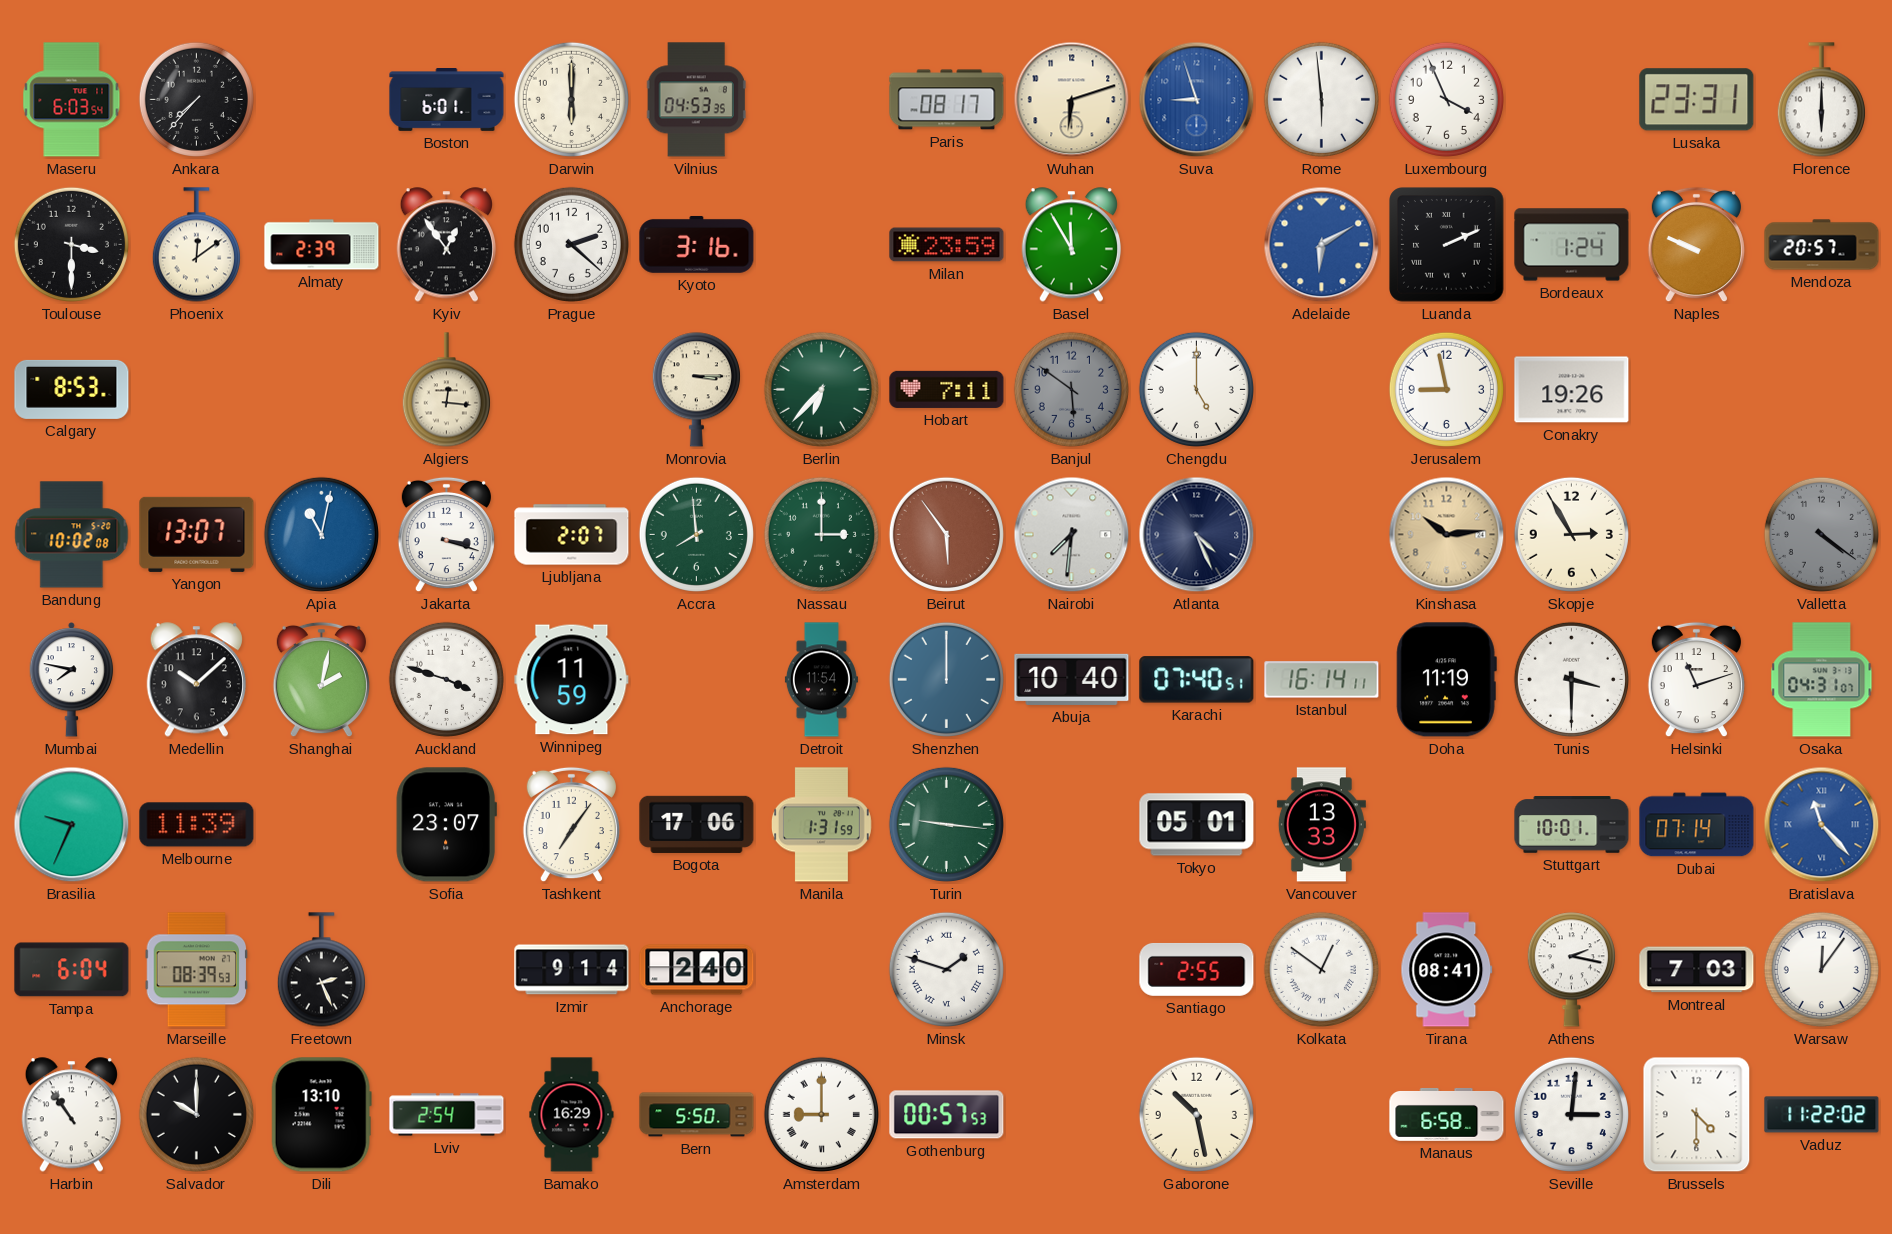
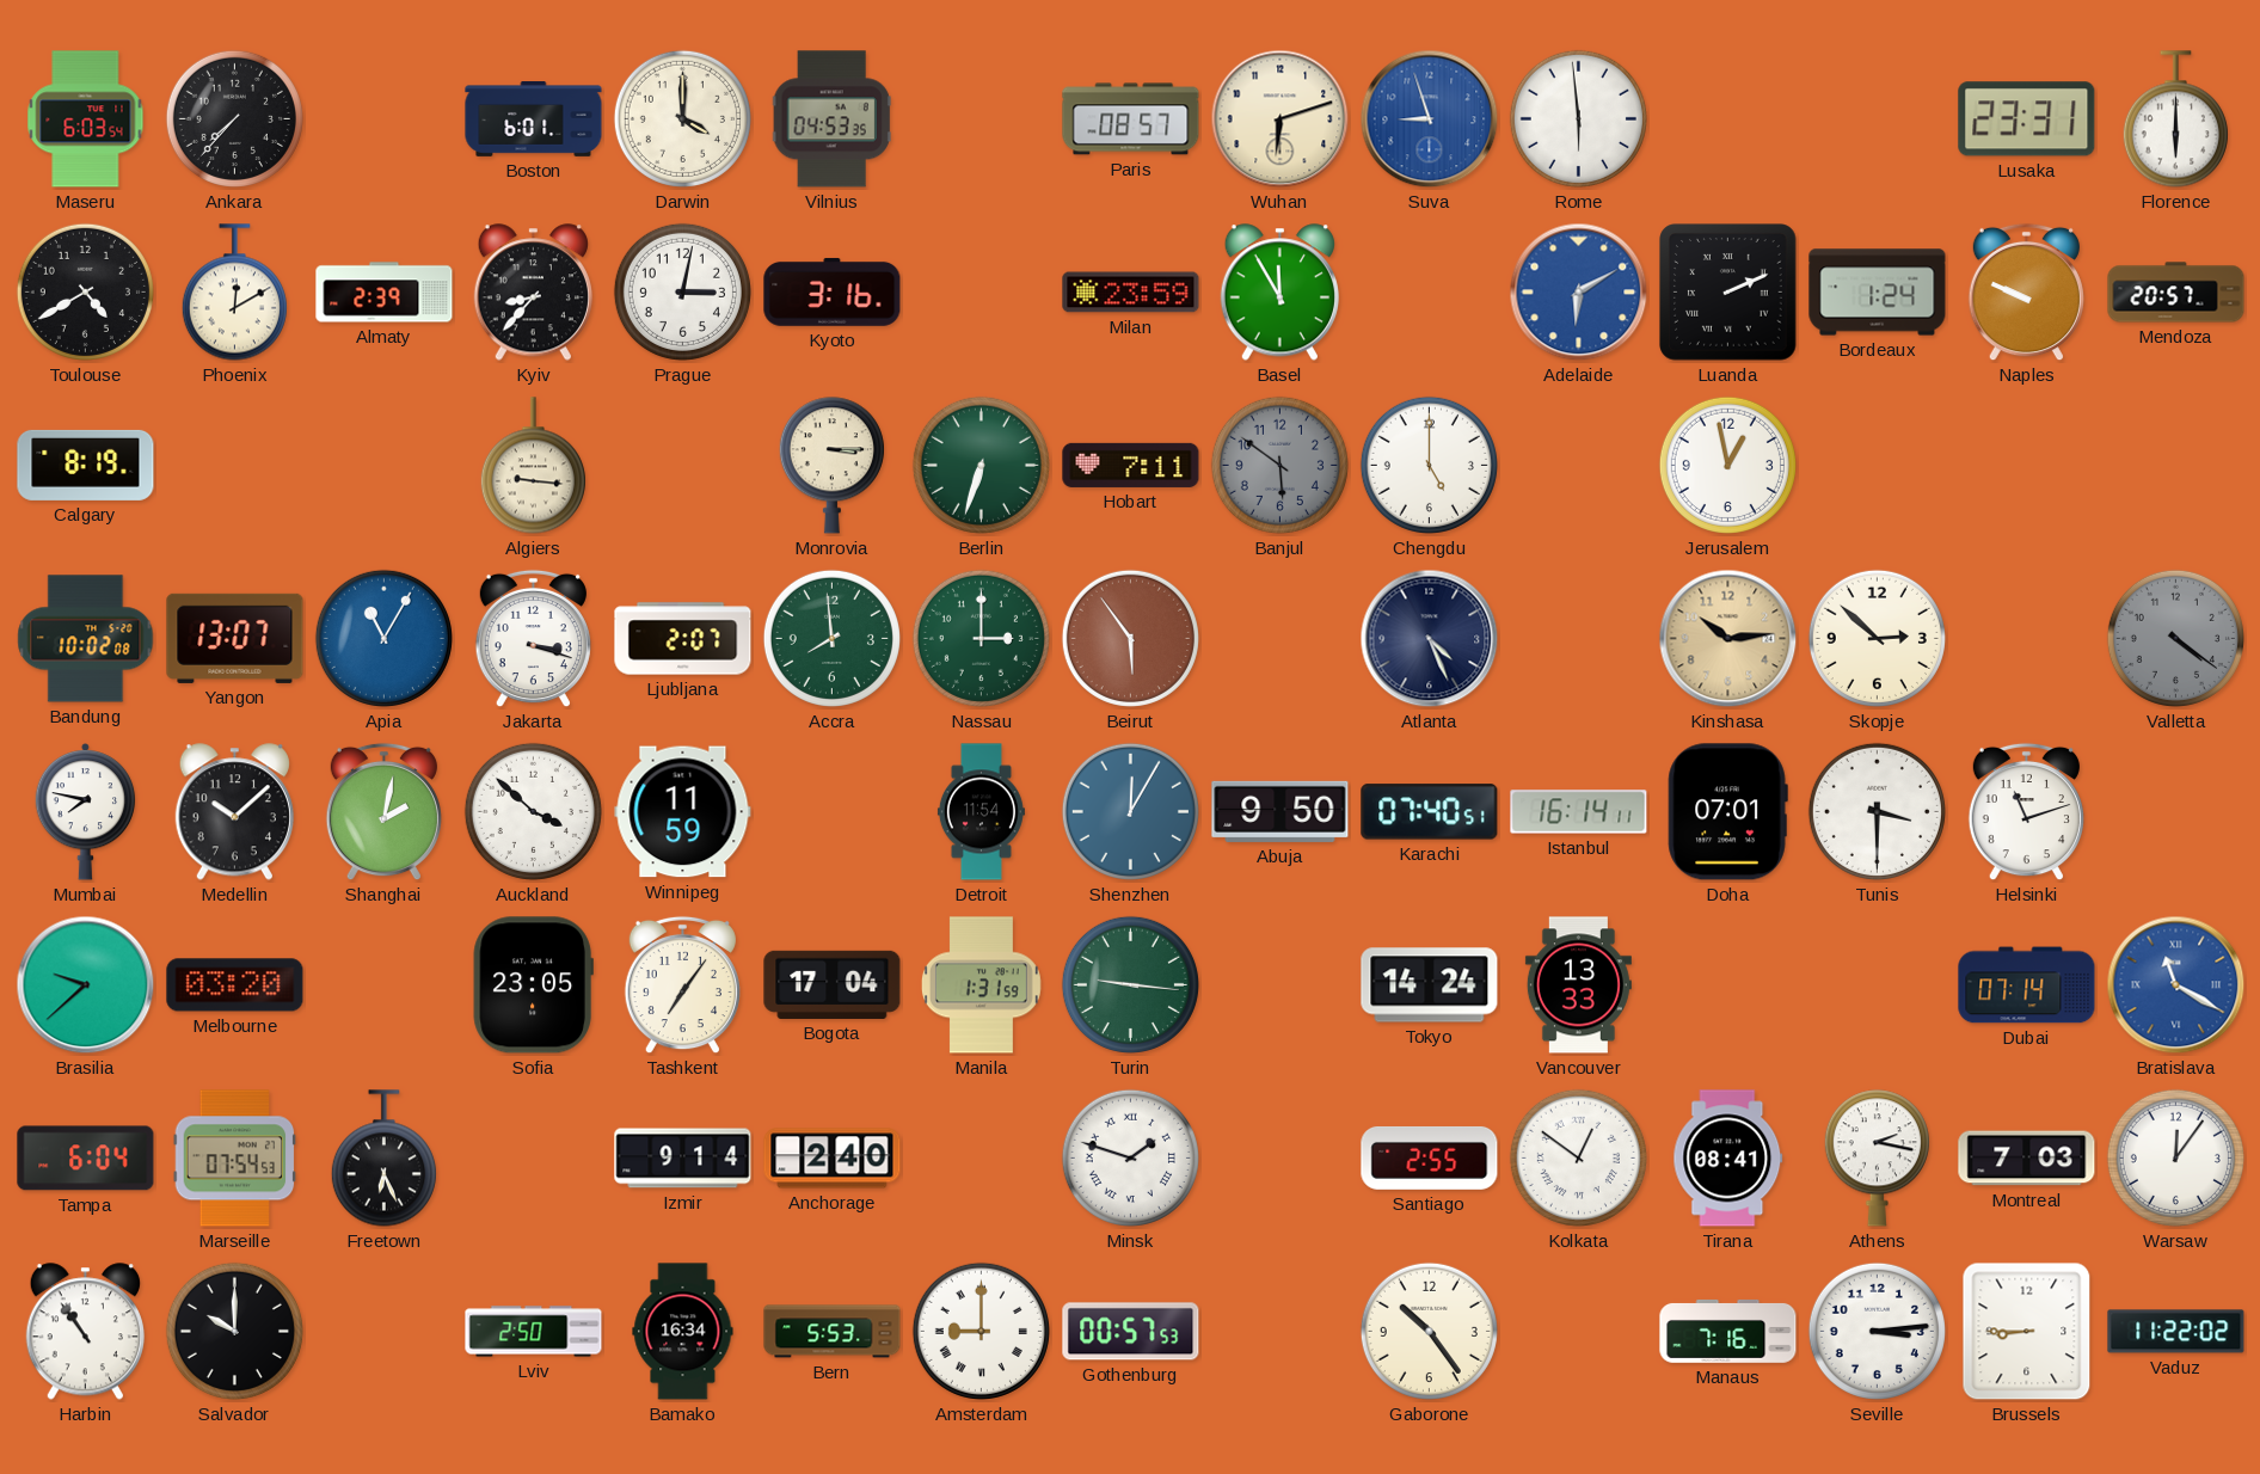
Darwin: 6:00 -> 4:00
Paris: 08:17 -> 08:57
Luxembourg: 3:56 -> none
Toulouse: 3:30 -> 4:40
Phoenix: 12:09 -> 12:10
Kyiv: 12:54 -> 8:37
Prague: 2:22 -> 3:02
Calgary: 8:53 -> 8:19
Algiers: 12:16 -> 9:16
Berlin: 6:37 -> 6:33
Jerusalem: 8:58 -> 12:58
Conakry: 19:26 -> none
Apia: 11:02 -> 11:05
Nairobi: 7:31 -> none
Skopje: 2:55 -> 2:52
Auckland: 3:48 -> 3:52
Shenzhen: 12:00 -> 12:05
Abuja: 10:40 -> 9:50
Doha: 11:19 -> 07:01
Osaka: 04:31 -> none
Brasilia: 9:34 -> 9:38
Melbourne: 11:39 -> 03:20
Sofia: 23:07 -> 23:05
Bogota: 17:06 -> 17:04
Tokyo: 05:01 -> 14:24
Stuttgart: 10:01 -> none
Bratislava: 11:23 -> 11:20
Marseille: 08:39 -> 07:54
Freetown: 2:26 -> 6:26
Dili: 13:10 -> none
Lviv: 2:54 -> 2:50
Bamako: 16:29 -> 16:34
Bern: 5:50 -> 5:53
Gaborone: 10:28 -> 10:24
Manaus: 6:58 -> 7:16
Seville: 3:01 -> 3:14
Brussels: 4:30 -> 8:45
